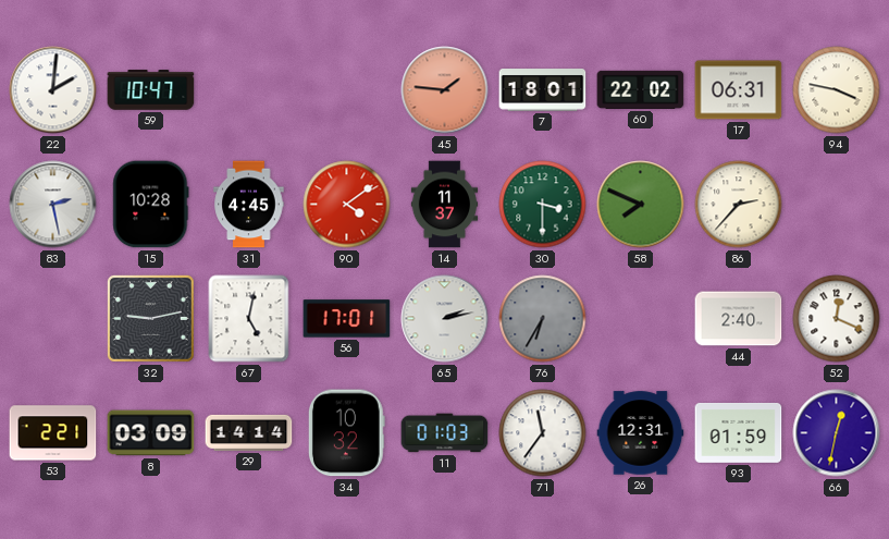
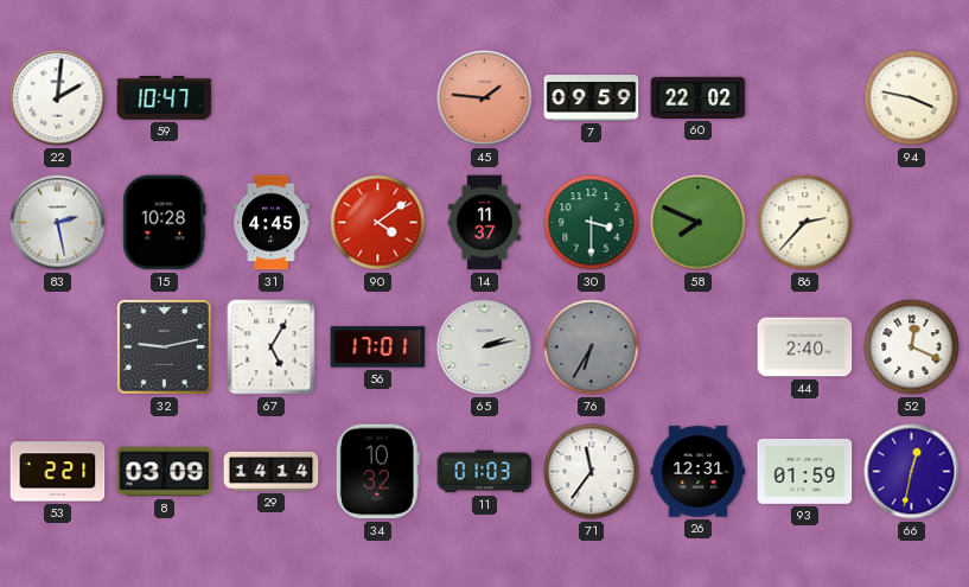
7: 18:01 -> 09:59
17: 06:31 -> none
67: 5:02 -> 5:05
